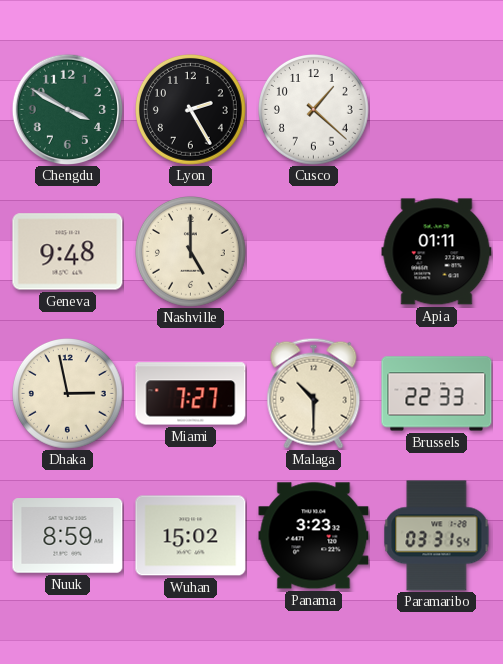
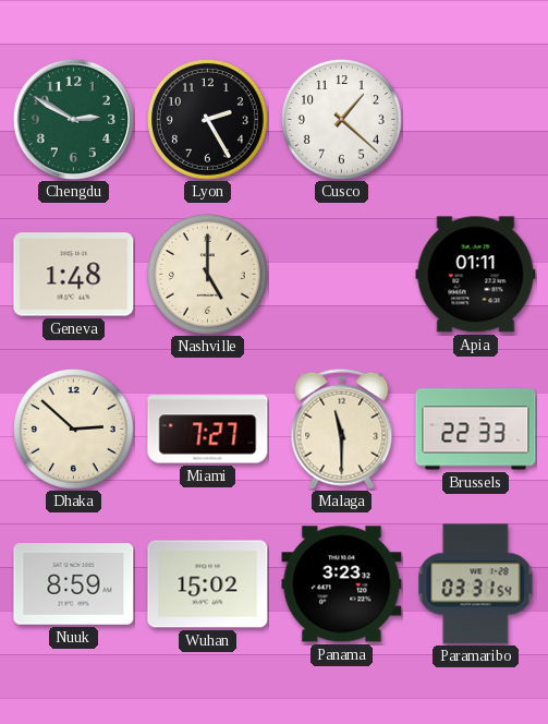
Chengdu: 3:50 -> 2:50
Geneva: 9:48 -> 1:48
Dhaka: 2:58 -> 2:52
Malaga: 10:30 -> 11:30
